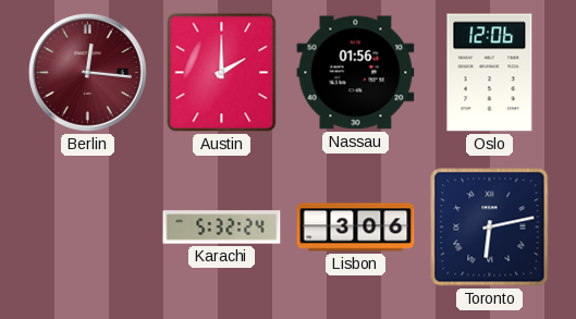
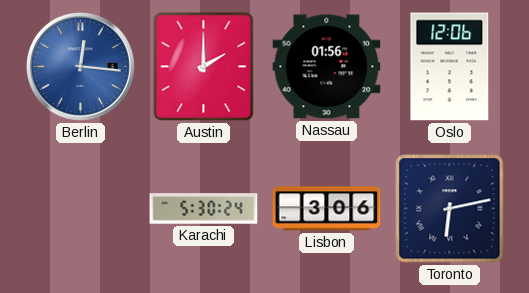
Berlin dial: burgundy -> blue
Karachi: 5:32 -> 5:30
